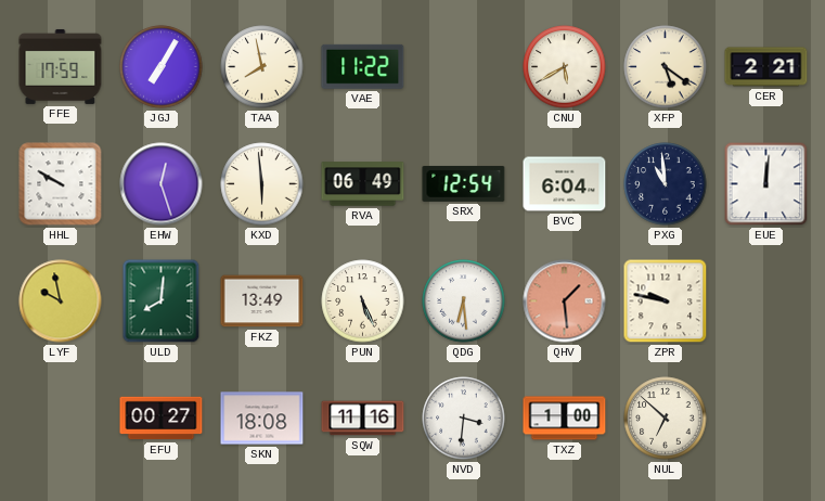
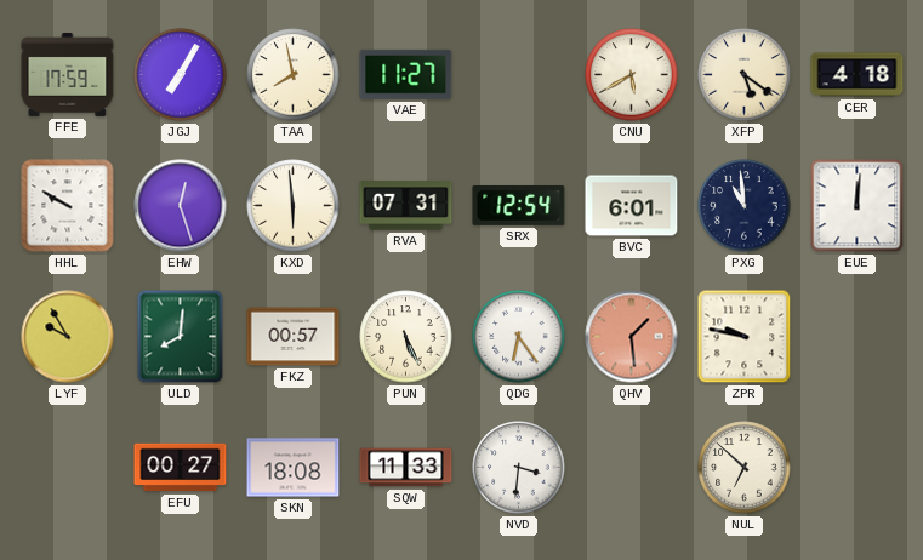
VAE: 11:22 -> 11:27
CER: 2:21 -> 4:18
RVA: 06:49 -> 07:31
BVC: 6:04 -> 6:01
LYF: 9:58 -> 9:55
FKZ: 13:49 -> 00:57
QDG: 6:29 -> 6:24
SQW: 11:16 -> 11:33
TXZ: 1:00 -> none
